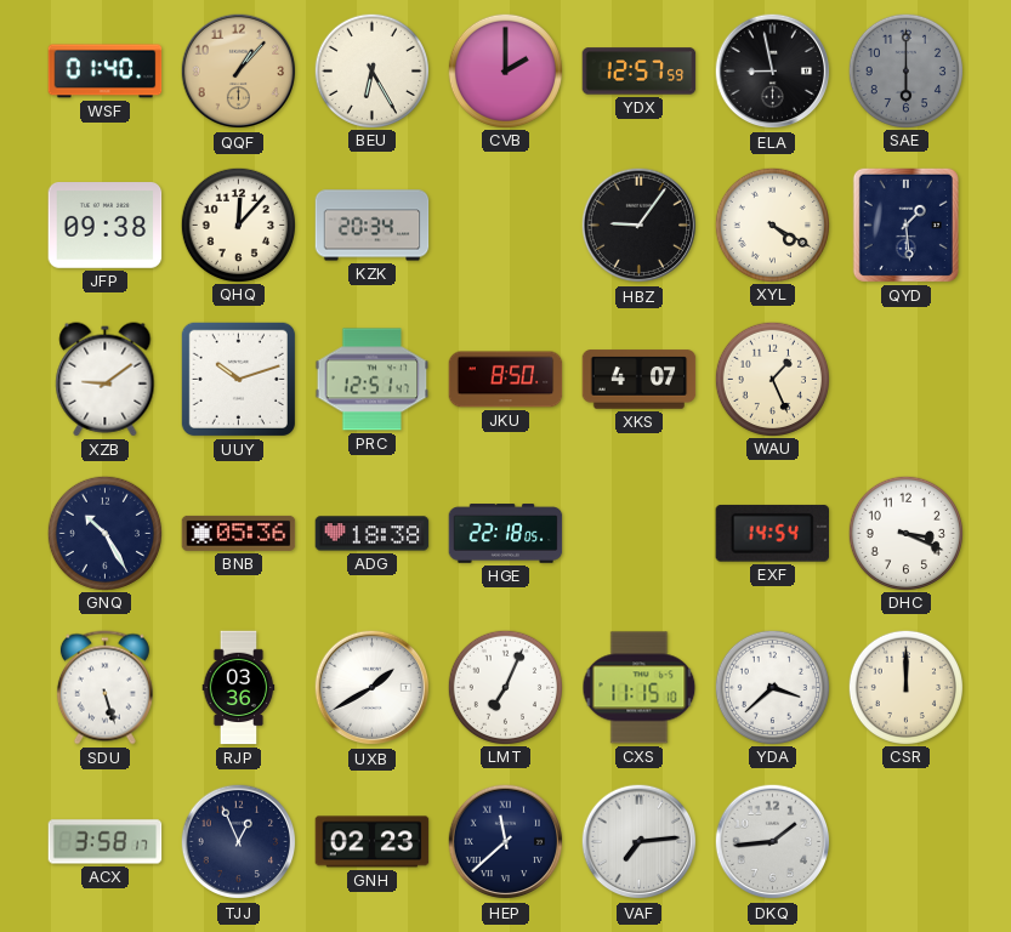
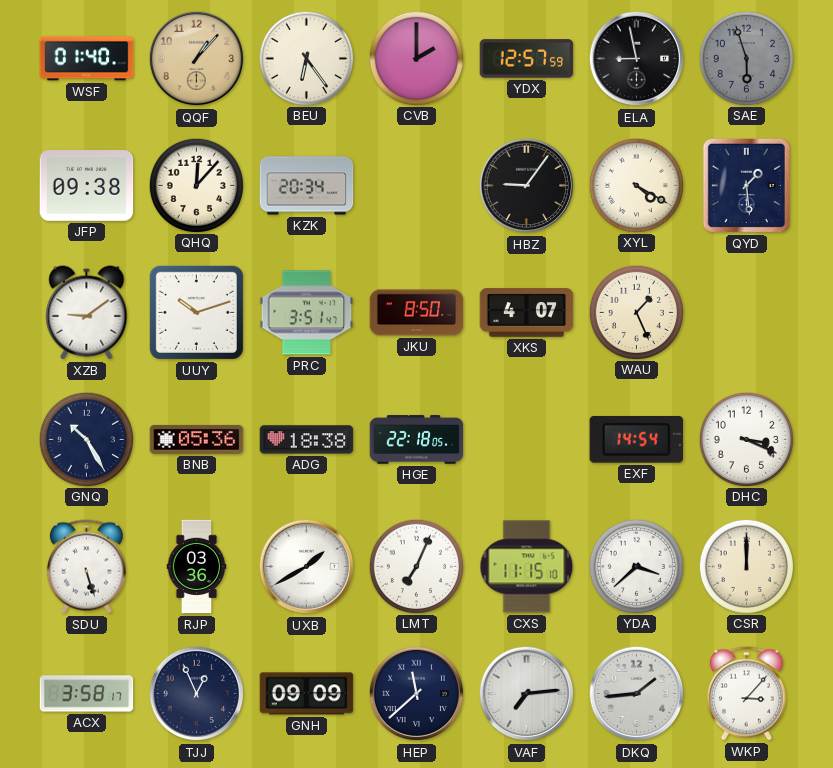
BEU: 6:25 -> 6:24
SAE: 6:00 -> 5:57
PRC: 12:51 -> 3:51
GNH: 02:23 -> 09:09
WKP: none -> 3:07
